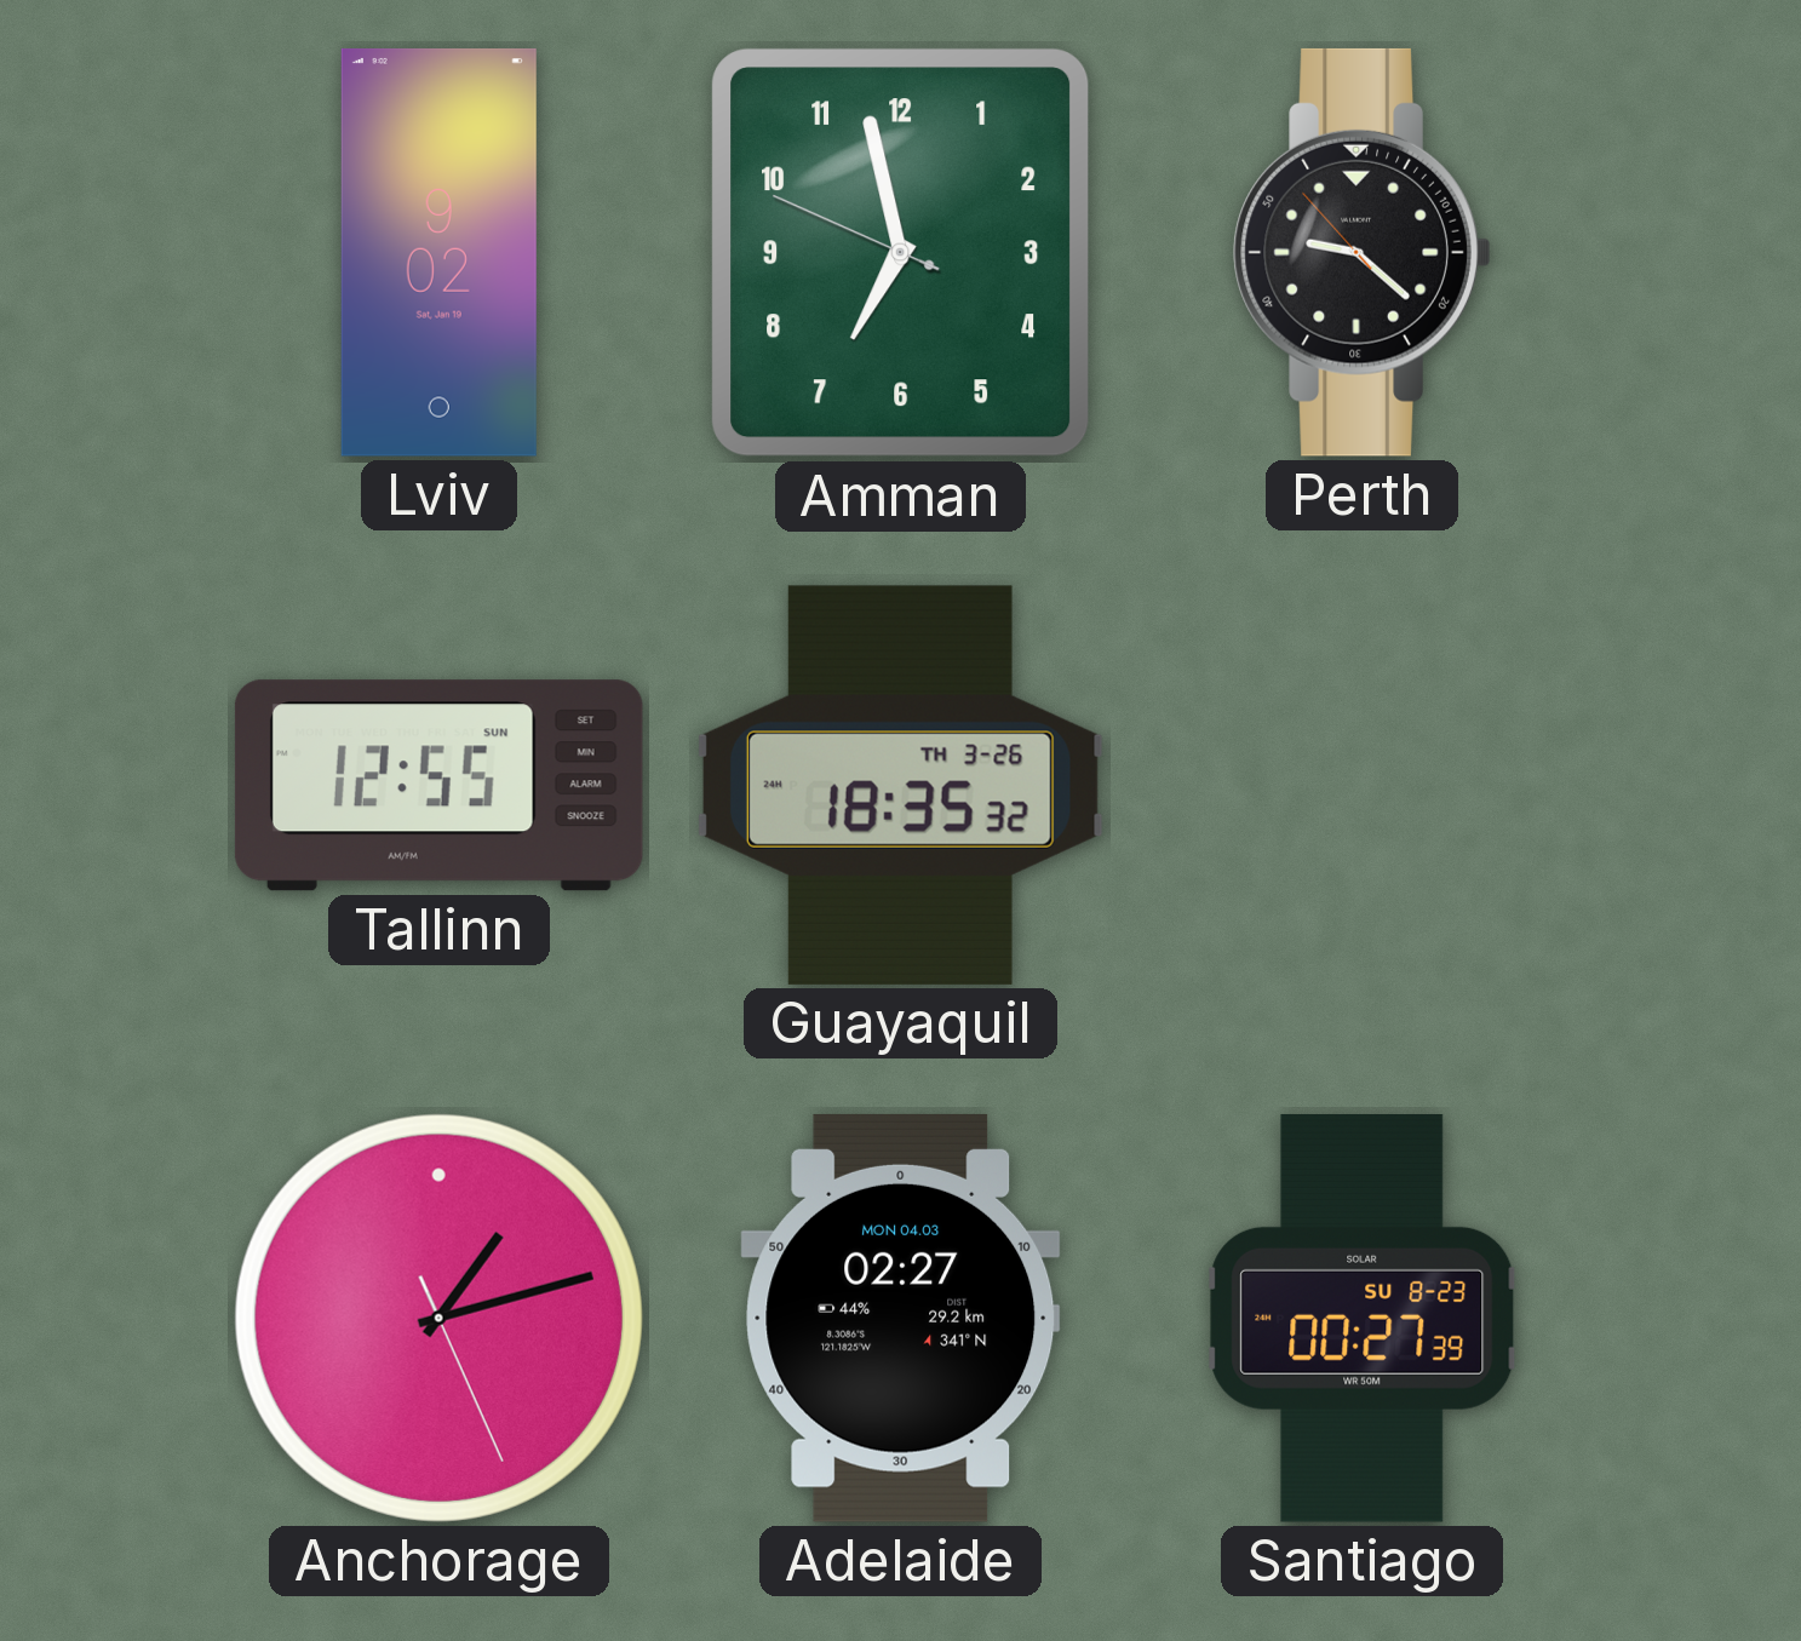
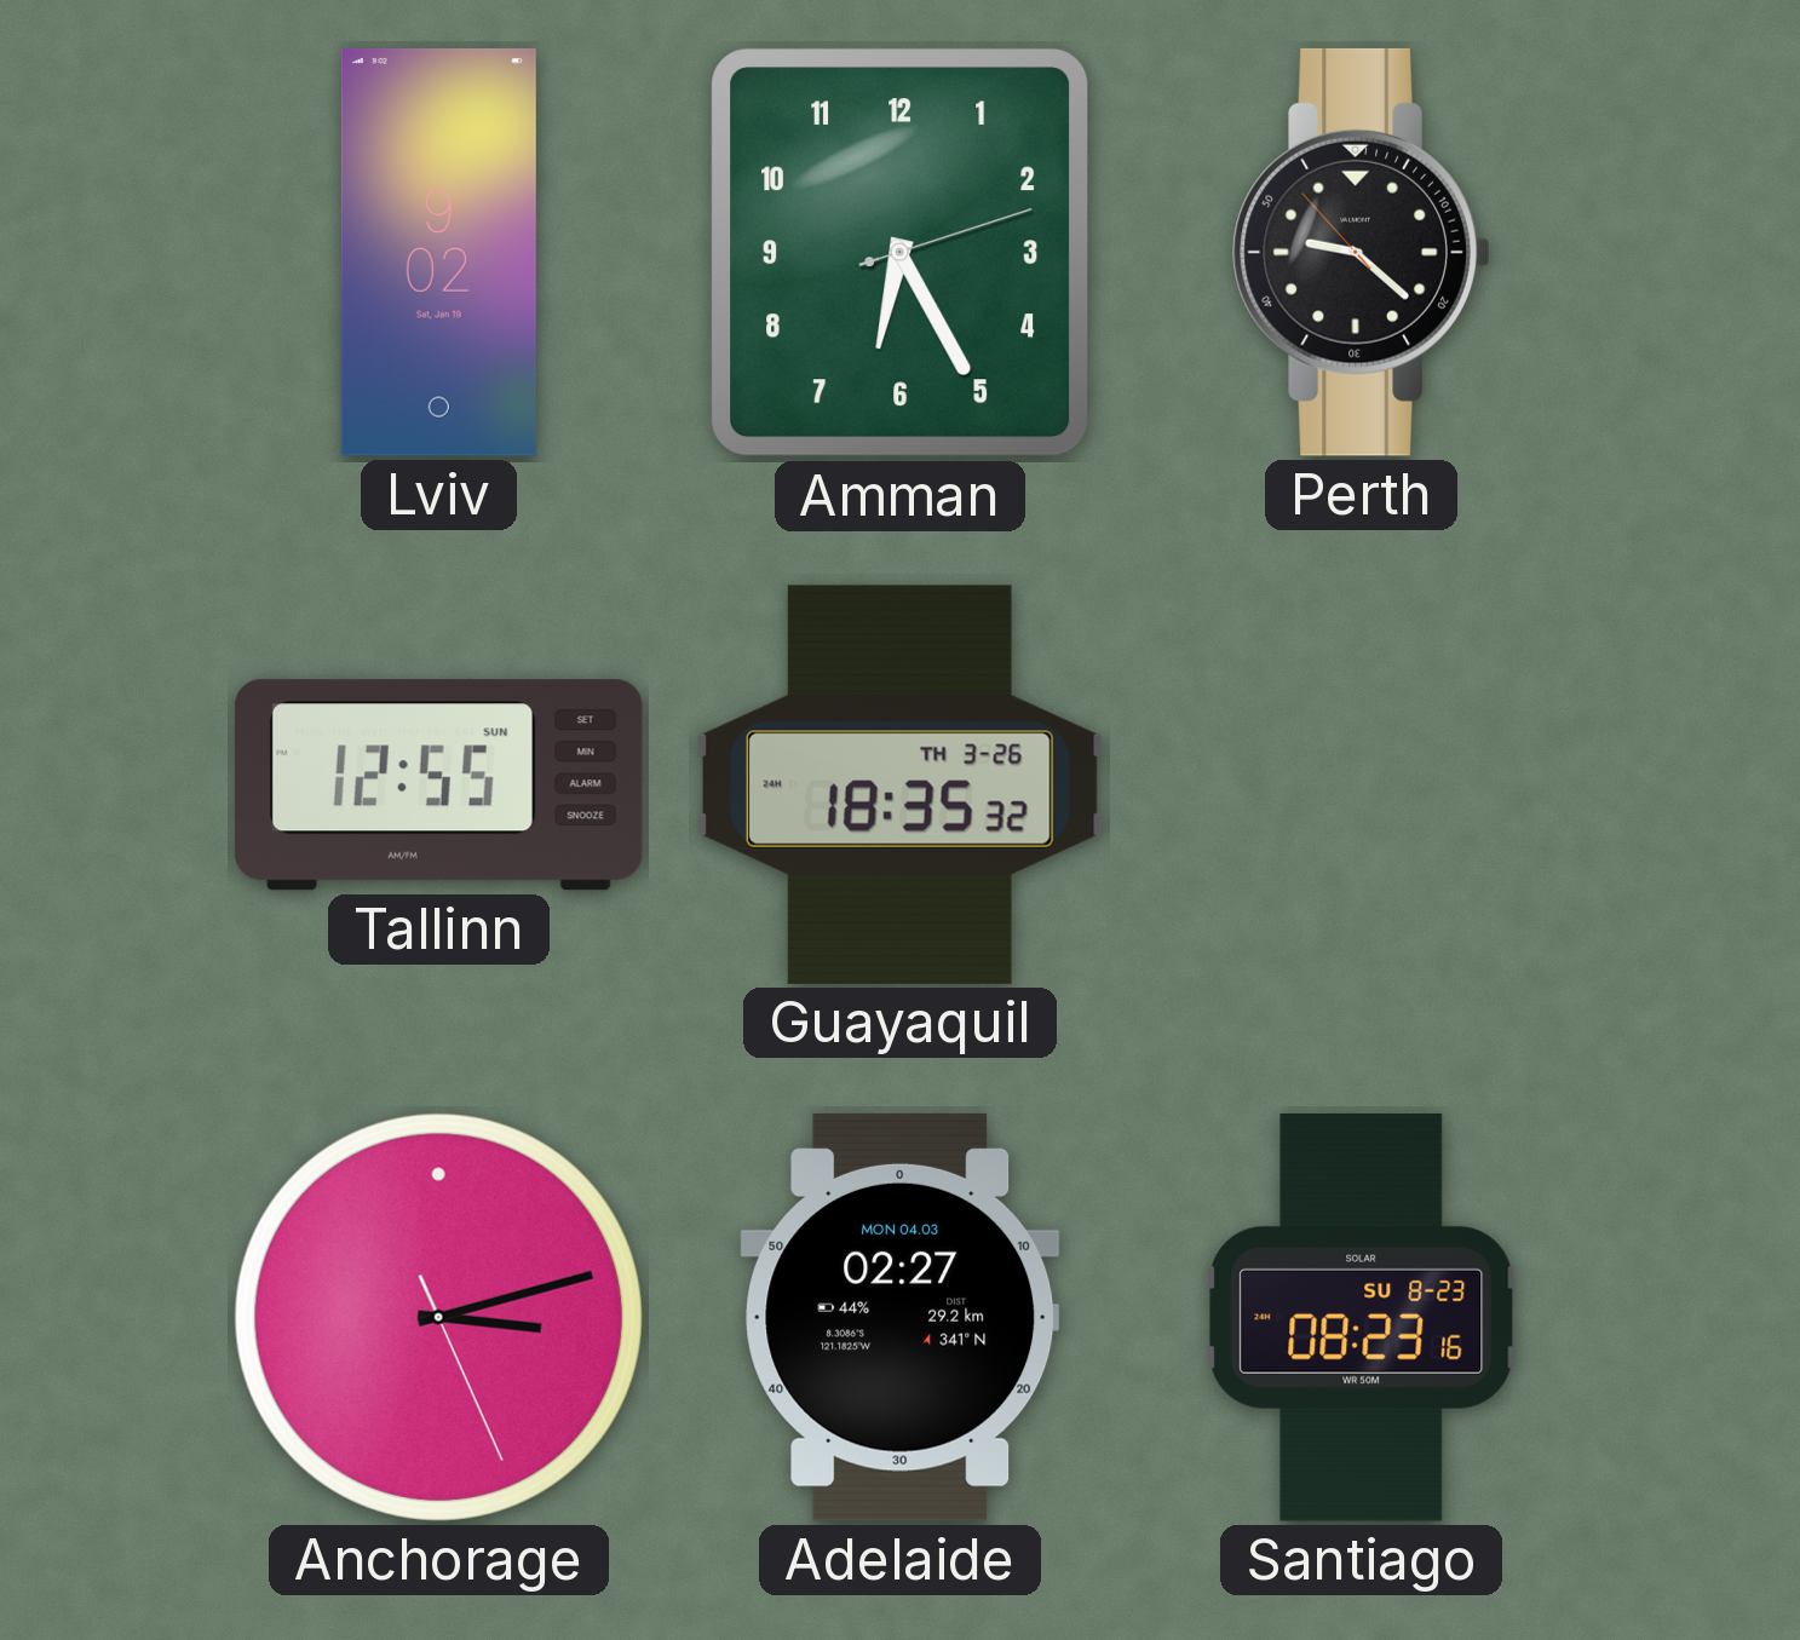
Amman: 6:57 -> 6:25
Anchorage: 1:12 -> 3:12
Santiago: 00:27 -> 08:23
